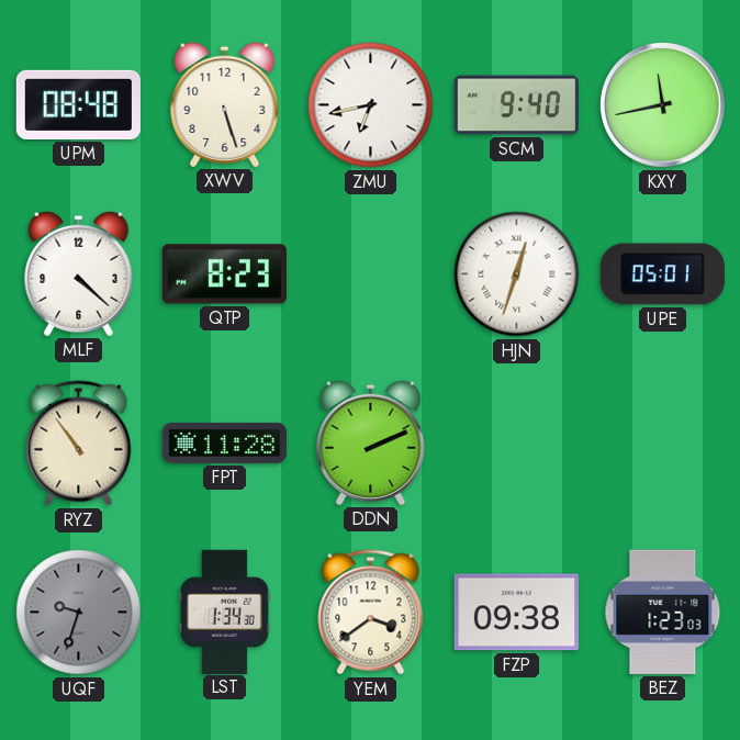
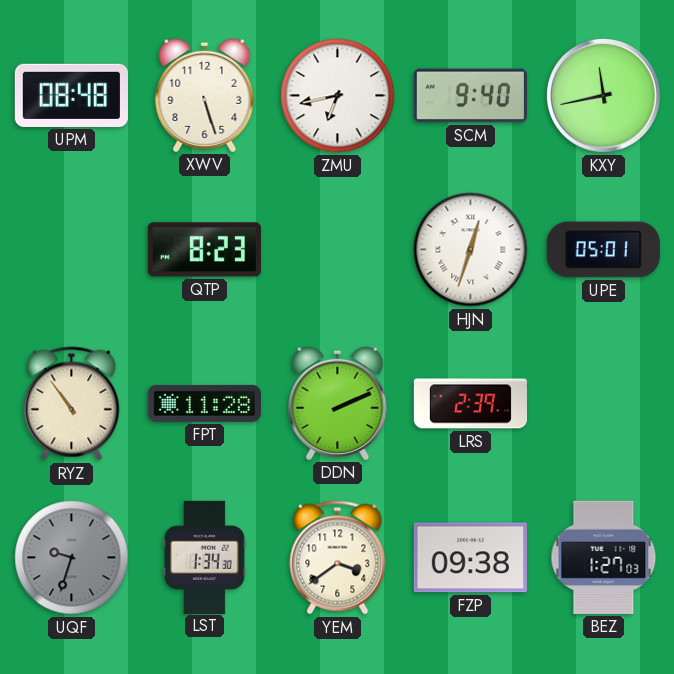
MLF: 4:22 -> none
LRS: none -> 2:39
BEZ: 1:23 -> 1:27
